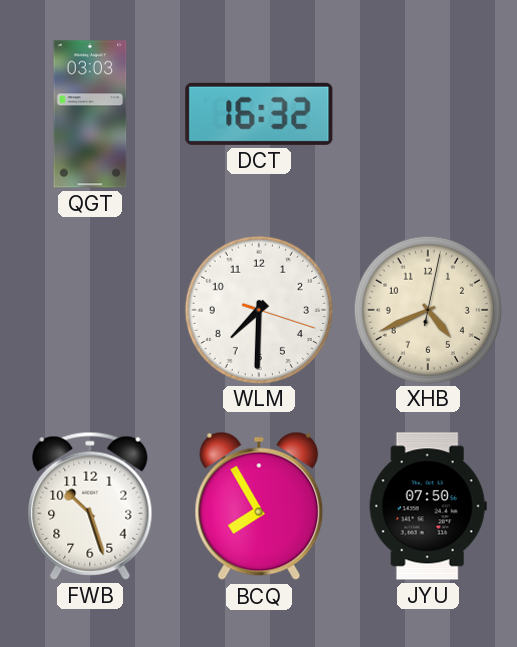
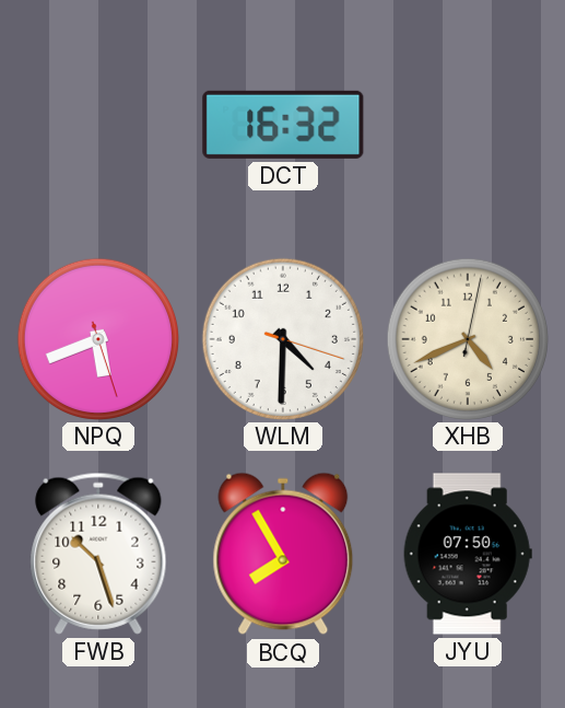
QGT: 03:03 -> none
NPQ: none -> 5:41
WLM: 7:30 -> 4:30
